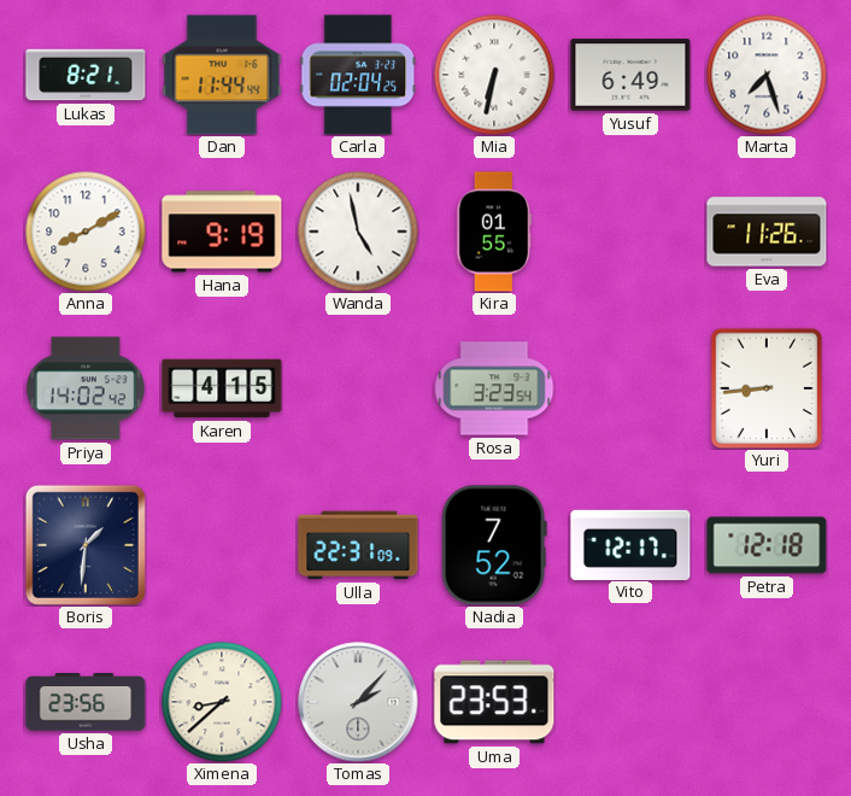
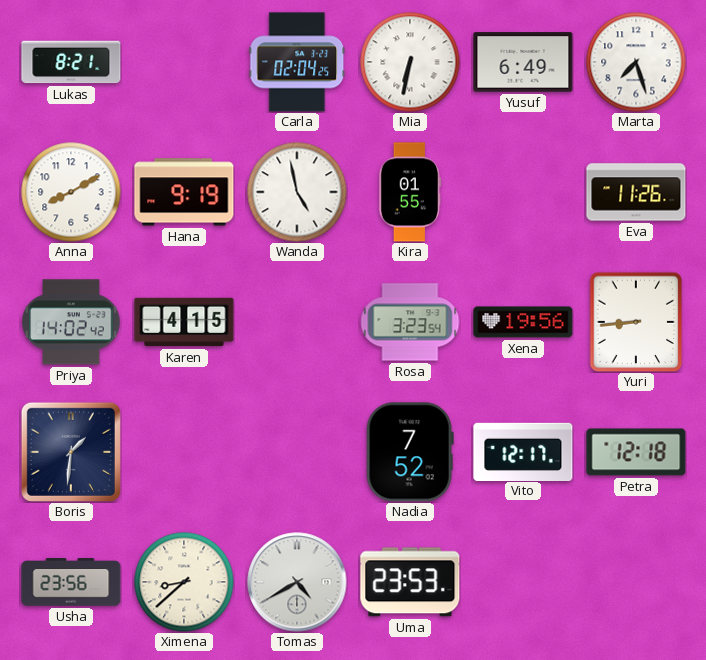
Dan: 11:44 -> none
Xena: none -> 19:56
Ulla: 22:31 -> none
Tomas: 2:07 -> 4:40
